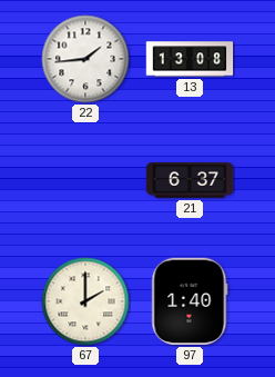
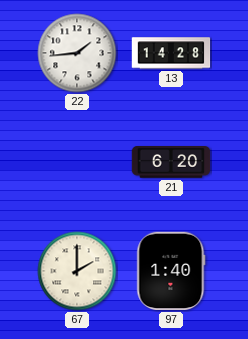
13: 13:08 -> 14:28
21: 6:37 -> 6:20
